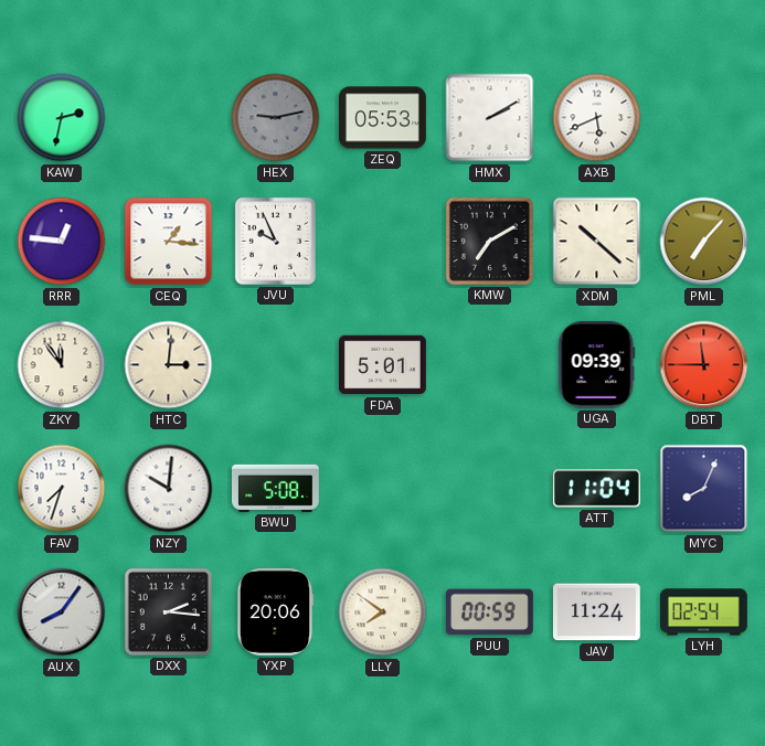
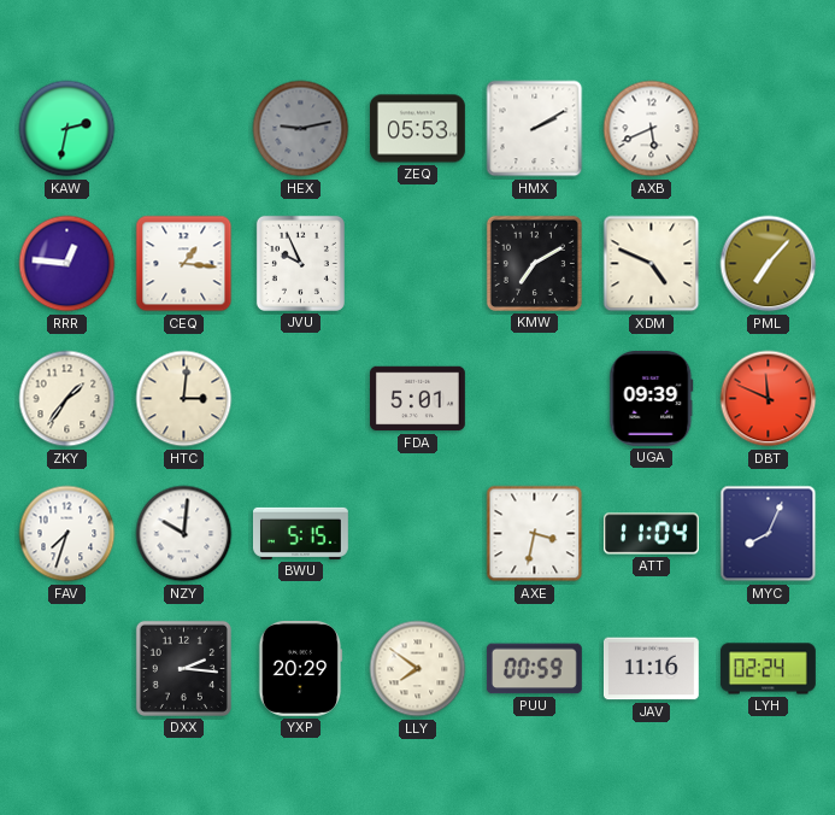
XDM: 10:22 -> 4:49
ZKY: 11:54 -> 1:36
DBT: 11:45 -> 11:49
BWU: 5:08 -> 5:15
AXE: none -> 3:32
AUX: 8:06 -> none
YXP: 20:06 -> 20:29
JAV: 11:24 -> 11:16
LYH: 02:54 -> 02:24
